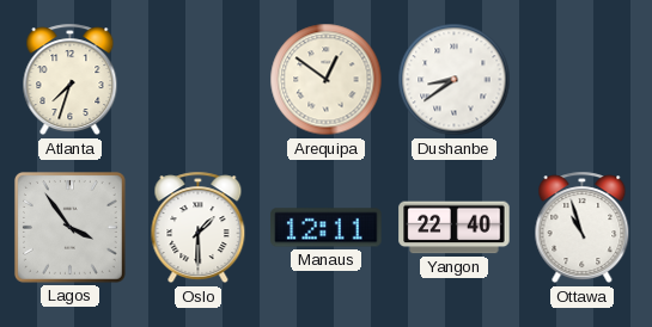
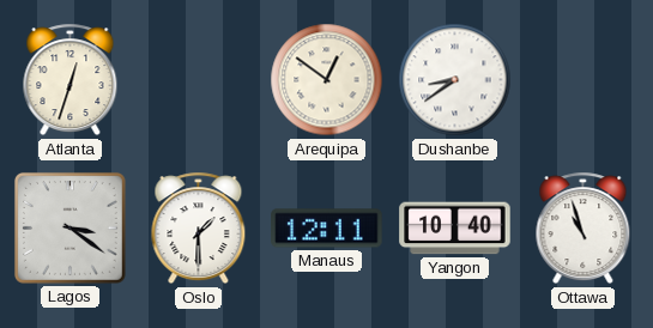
Atlanta: 7:33 -> 12:33
Lagos: 3:54 -> 3:21
Yangon: 22:40 -> 10:40
